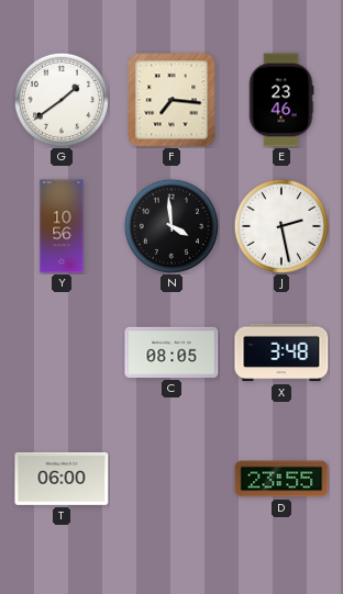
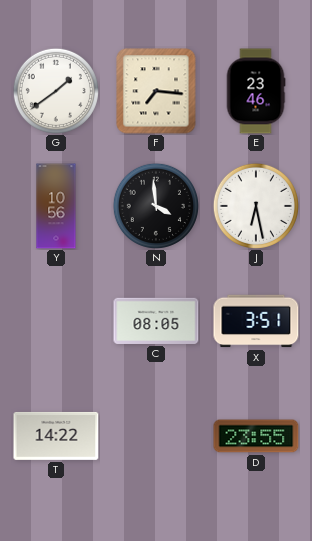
J: 2:28 -> 6:28
X: 3:48 -> 3:51
T: 06:00 -> 14:22
